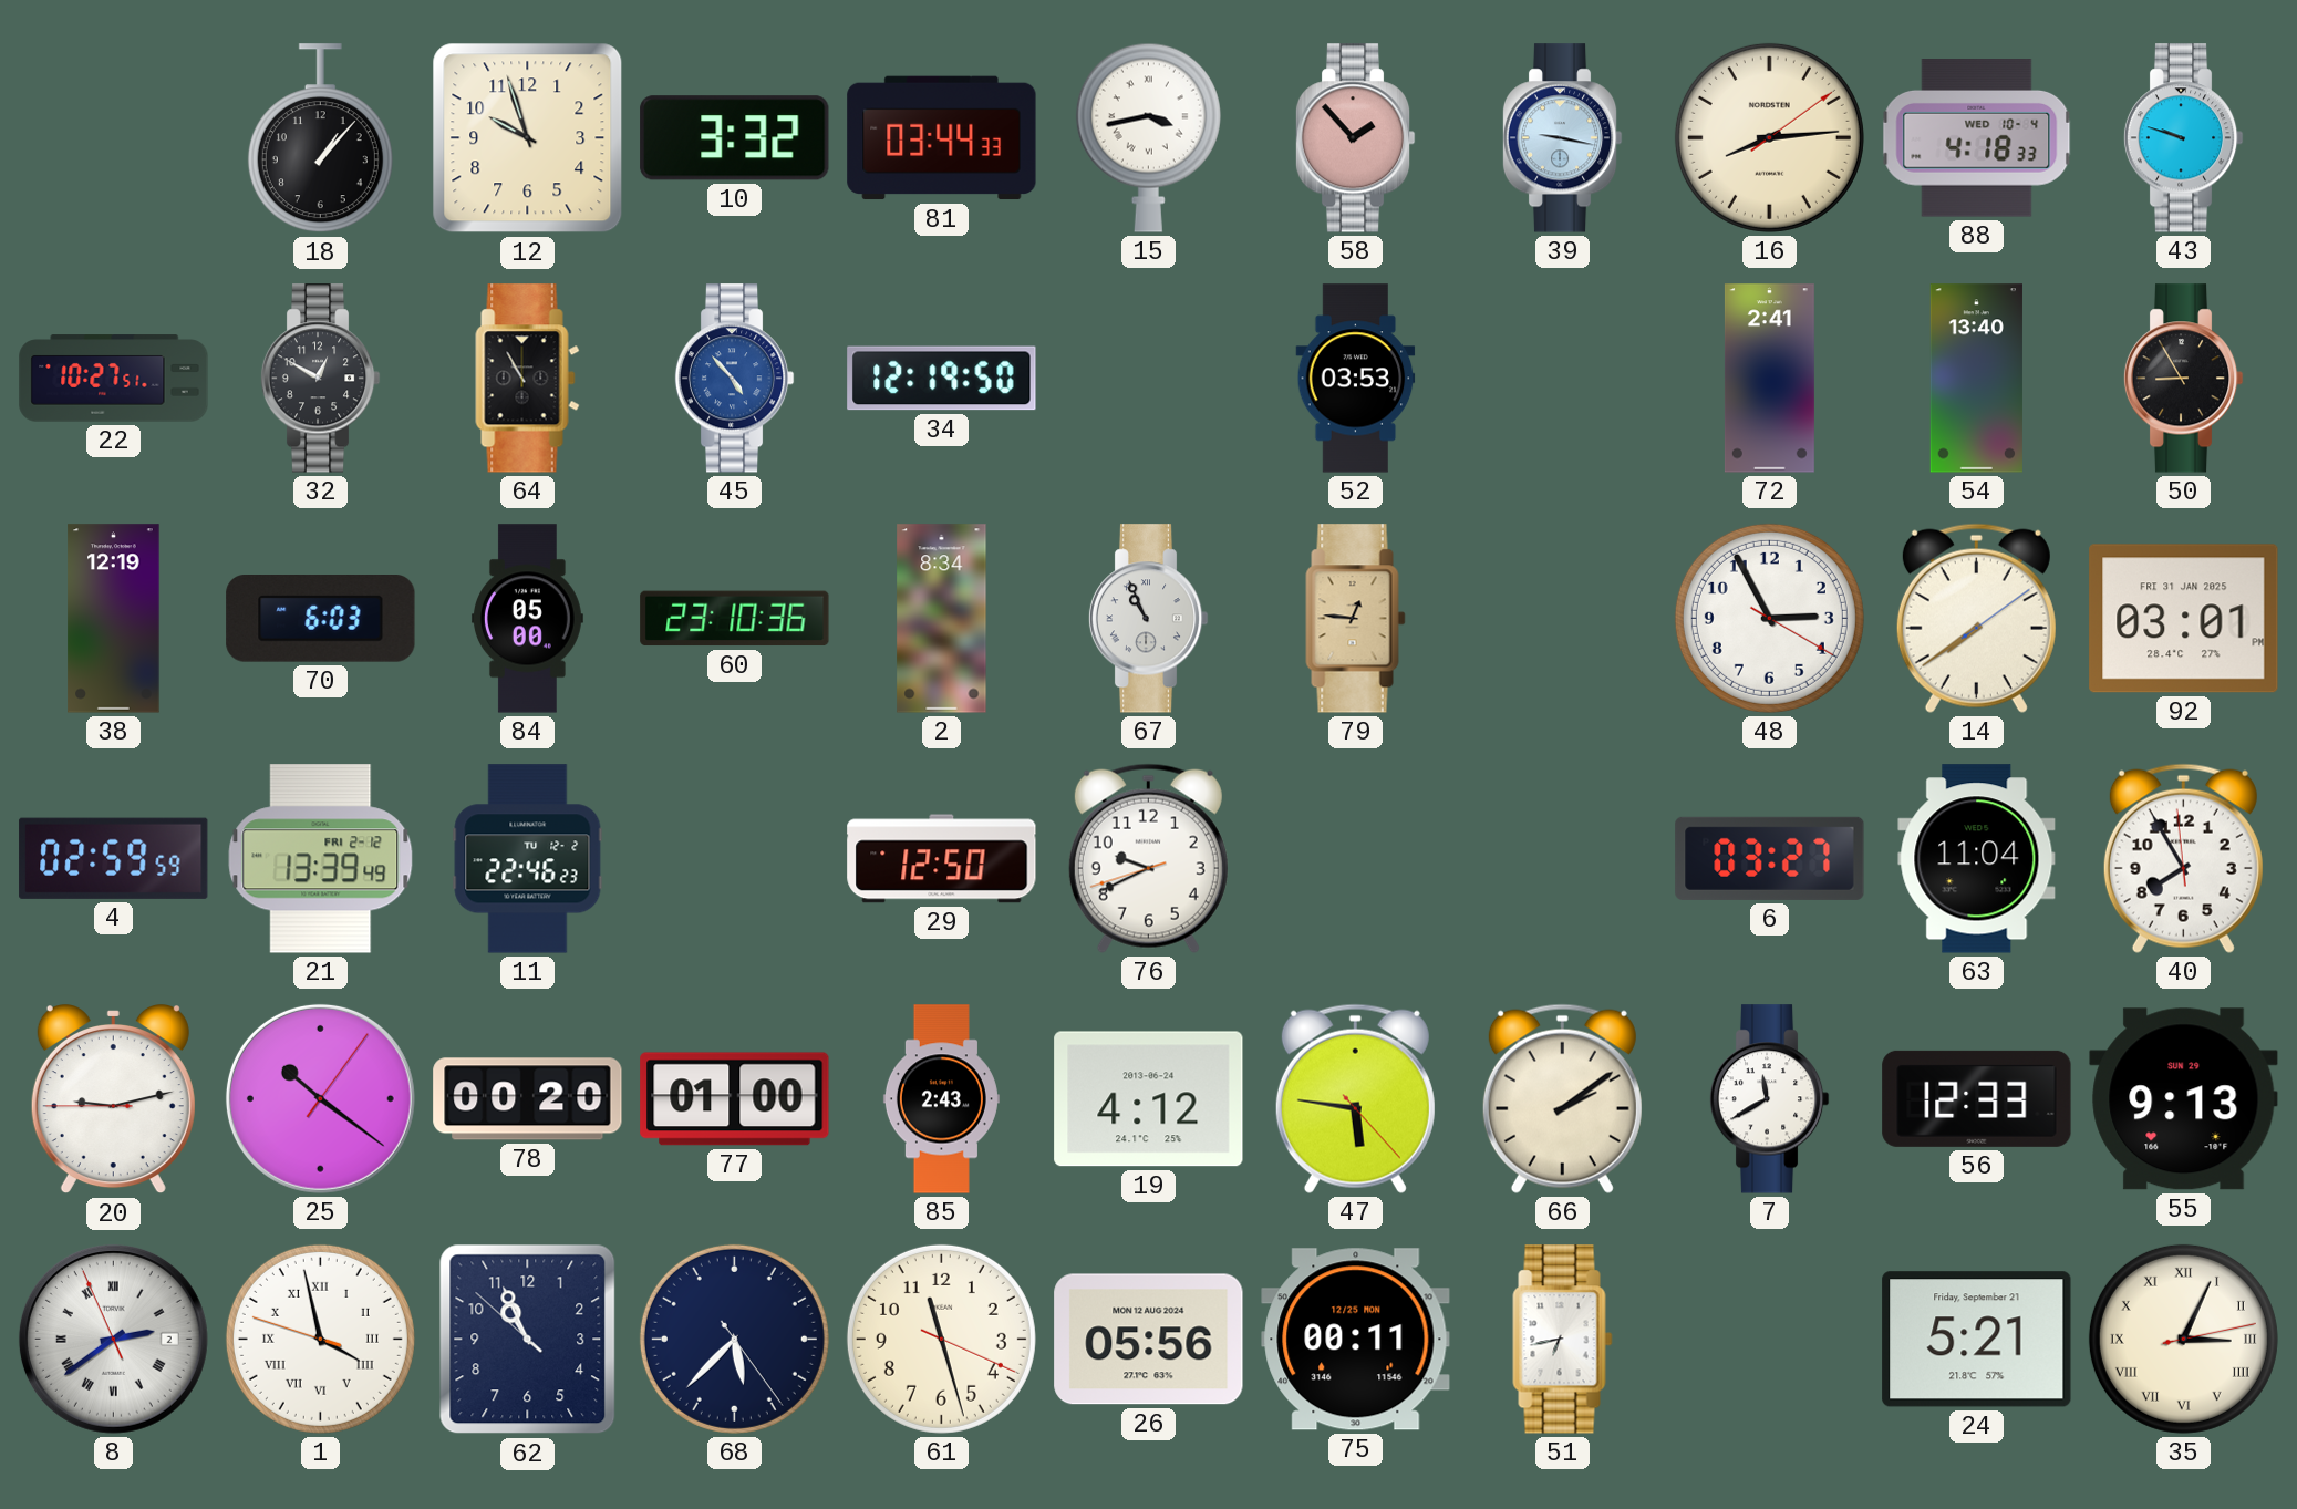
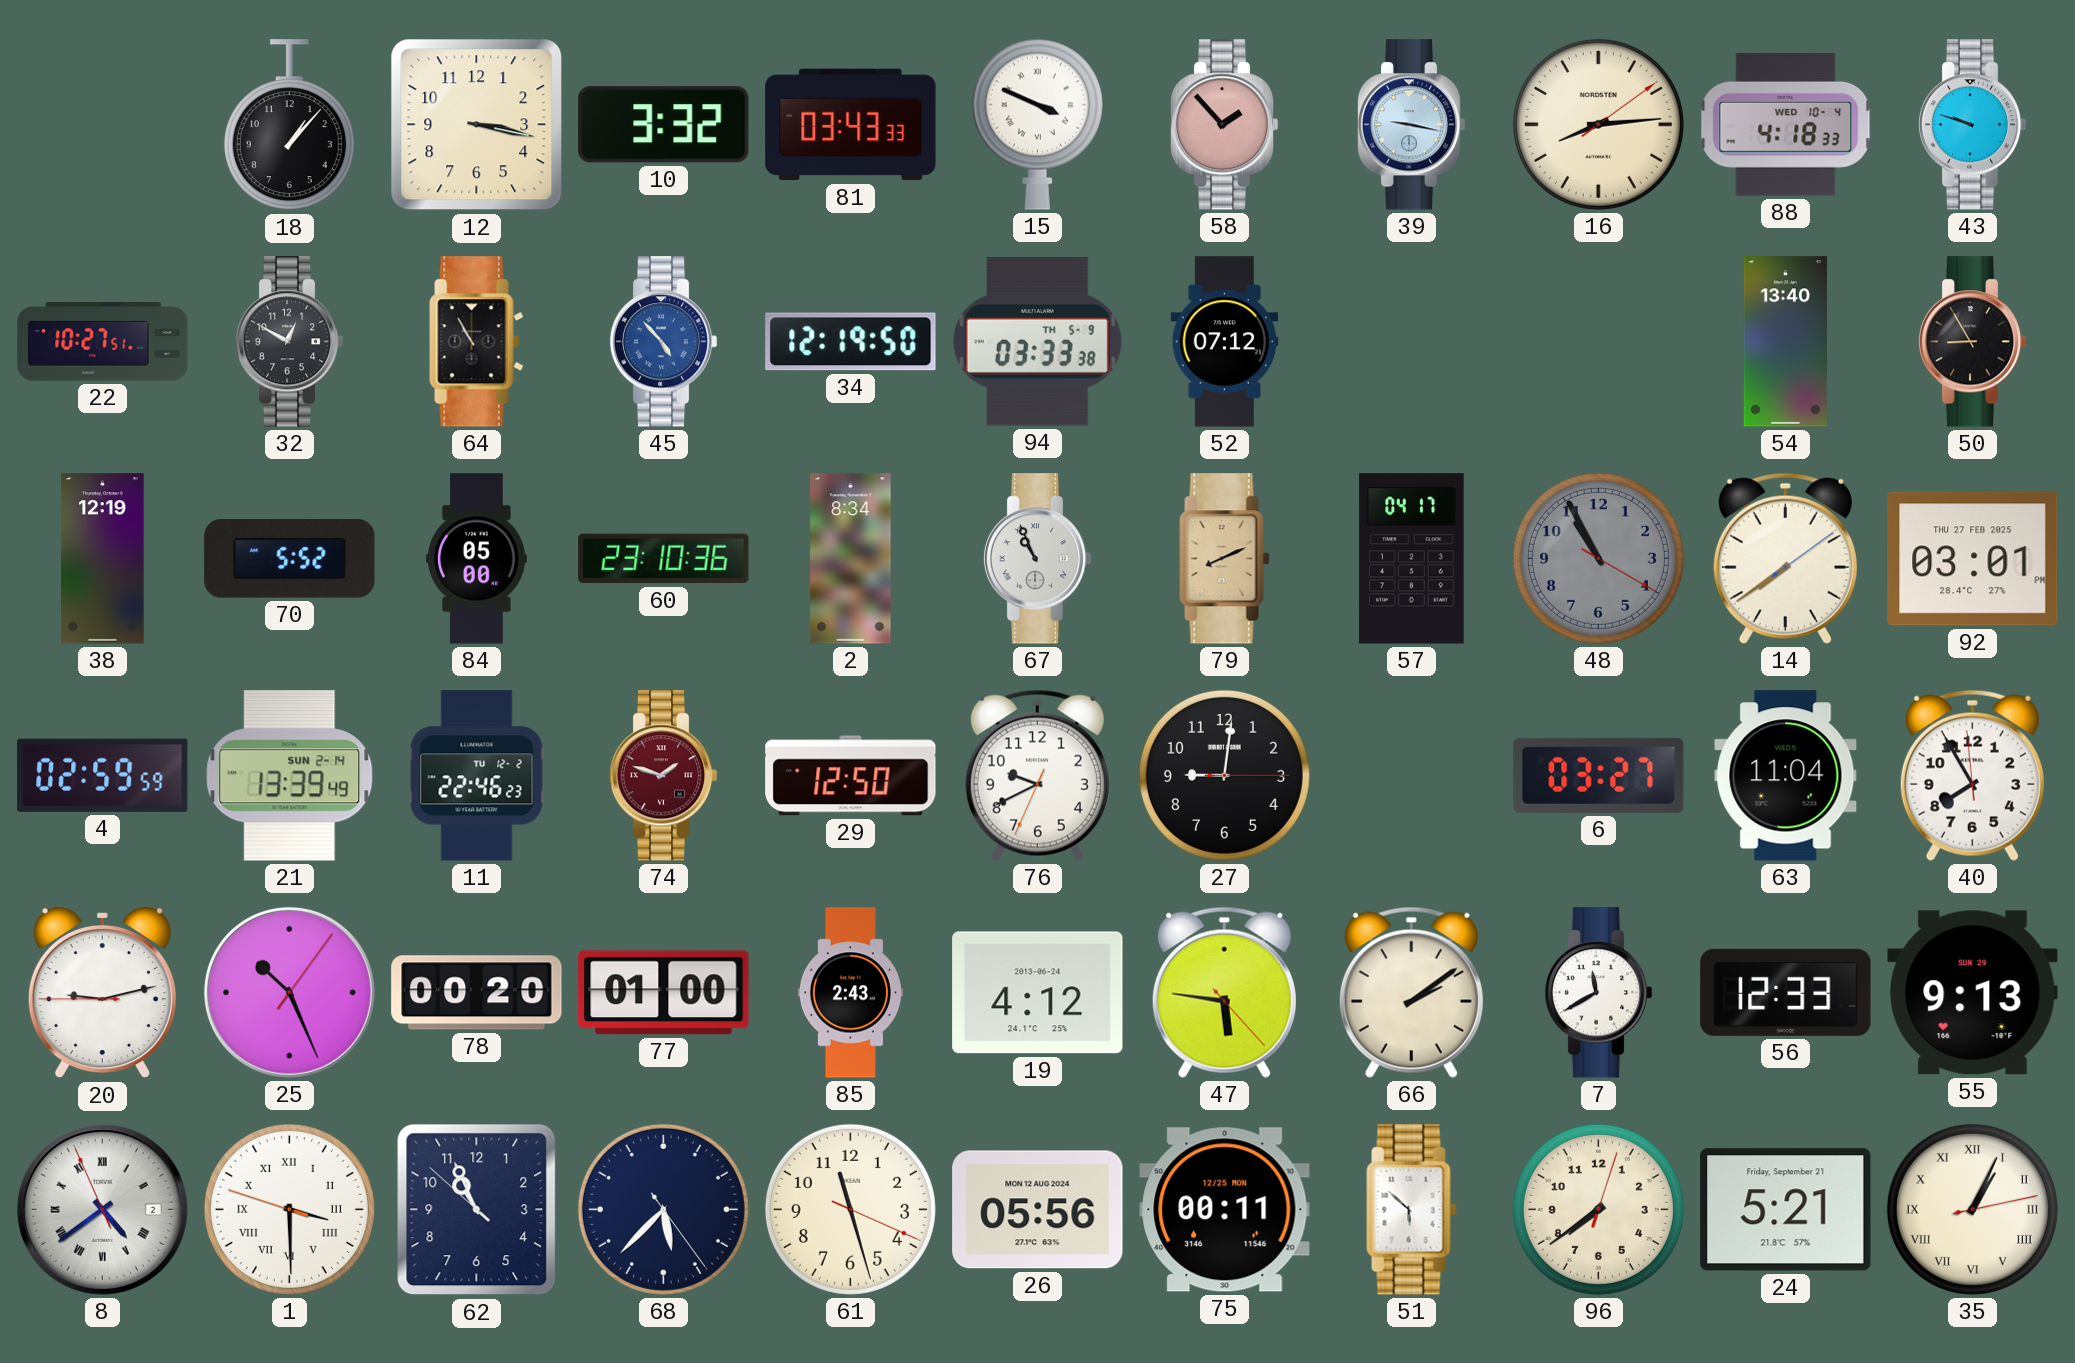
12: 9:57 -> 3:17
81: 03:44 -> 03:43
15: 3:43 -> 3:49
94: none -> 03:33
52: 03:53 -> 07:12
72: 2:41 -> none
70: 6:03 -> 5:52
79: 12:46 -> 8:11
57: none -> 04:17
48: 2:55 -> 10:55
48 dial: white -> grey
92 date: FRI 31 JAN 2025 -> THU 27 FEB 2025
21 date: FRI 2-12 -> SUN 2-14
74: none -> 1:48
76: 9:40:42 -> 9:40:34
27: none -> 9:01
25: 10:21 -> 10:26
8: 2:38 -> 4:38
1: 3:57 -> 3:29
51: 6:43 -> 5:52
96: none -> 7:39
35: 3:04 -> 1:04
